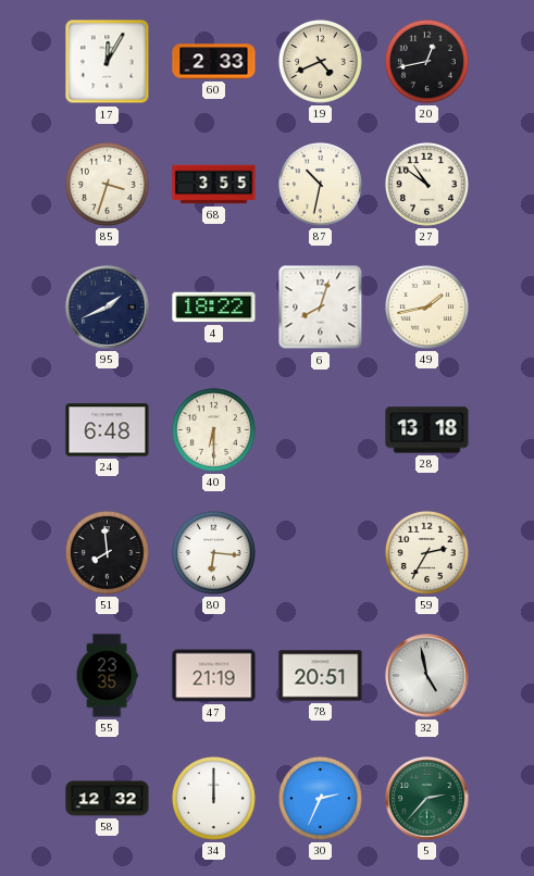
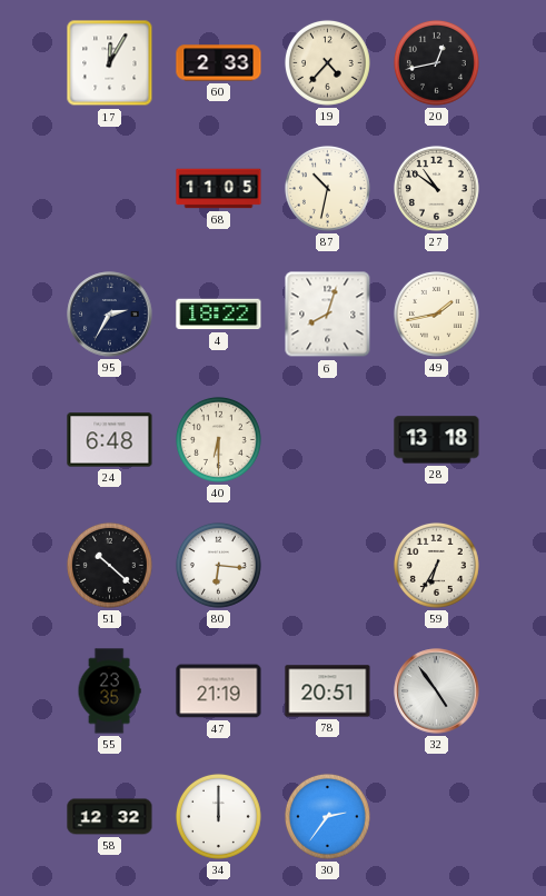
19: 4:41 -> 4:37
85: 3:33 -> none
68: 3:55 -> 11:05
95: 1:41 -> 2:35
51: 7:59 -> 10:22
59: 2:35 -> 6:35
32: 4:58 -> 4:54
30: 2:34 -> 2:36
5: 2:37 -> none
